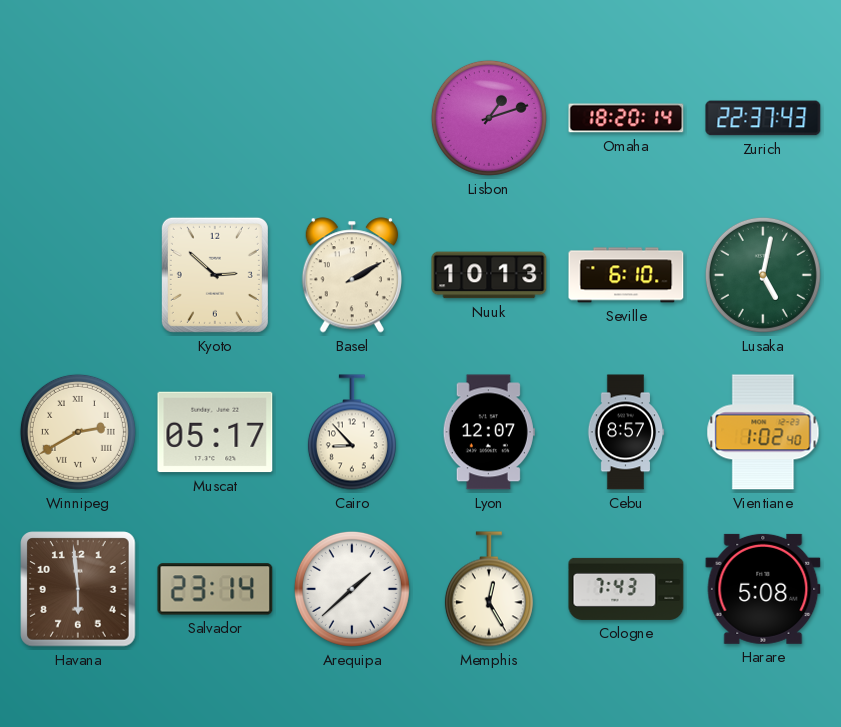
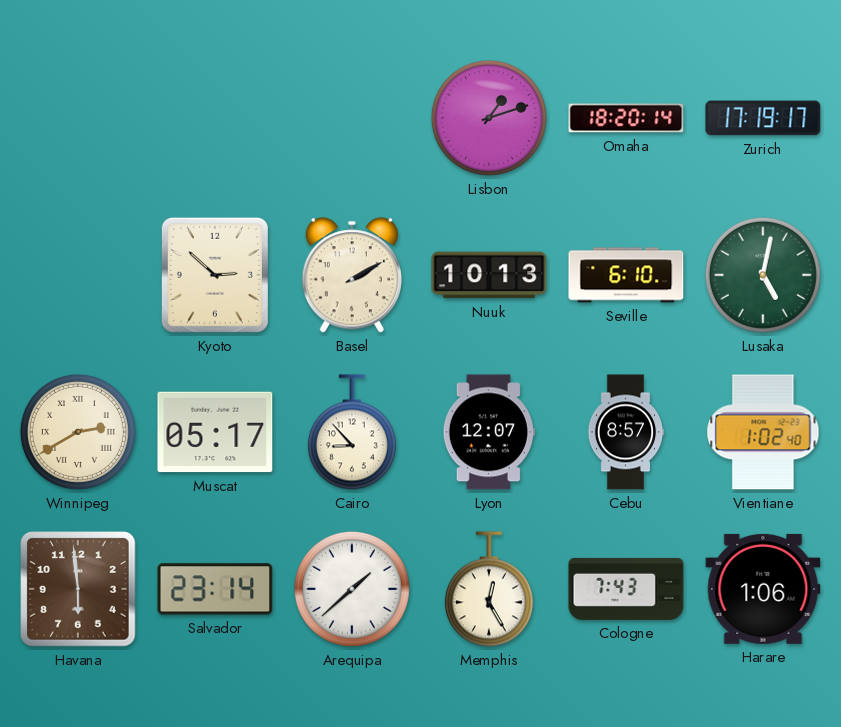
Zurich: 22:37 -> 17:19
Harare: 5:08 -> 1:06
